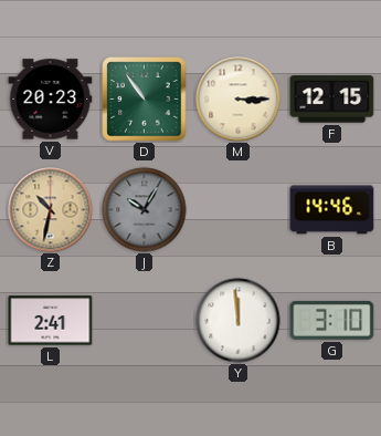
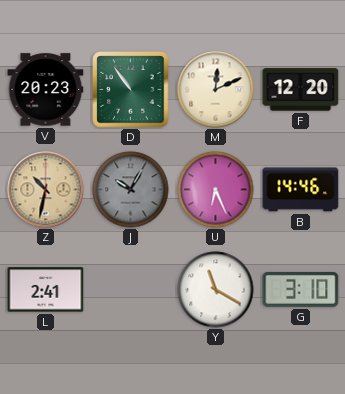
M: 3:15 -> 12:11
F: 12:15 -> 12:20
U: none -> 6:26
Y: 11:59 -> 11:20
